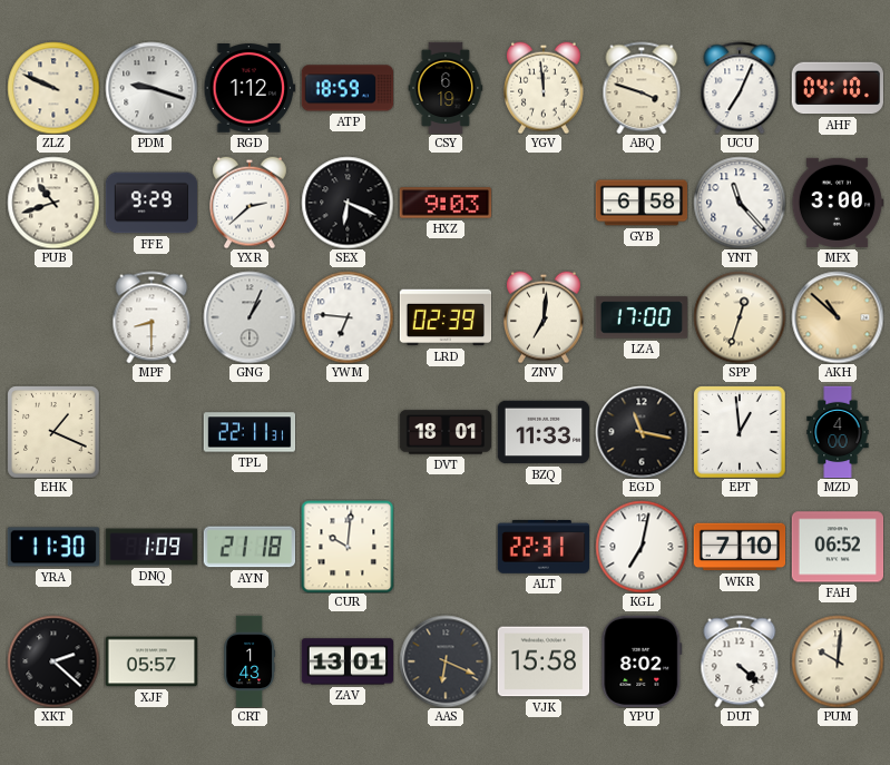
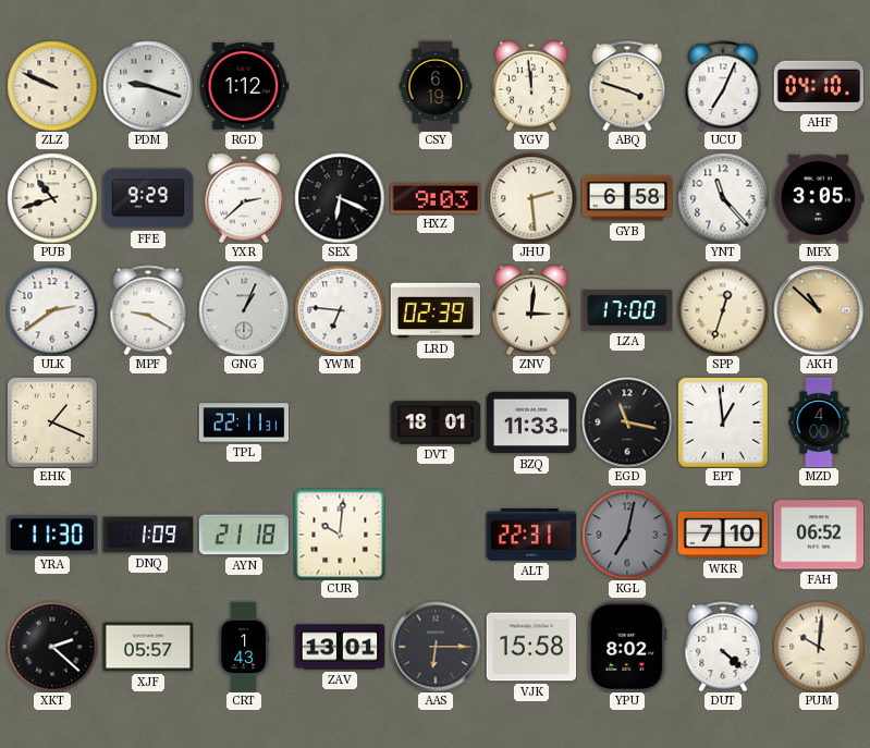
ATP: 18:59 -> none
JHU: none -> 2:29
MFX: 3:00 -> 3:05
ULK: none -> 2:39
MPF: 8:30 -> 9:20
ZNV: 7:01 -> 3:01
KGL dial: white -> grey
AAS: 6:19 -> 6:15
